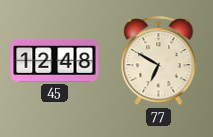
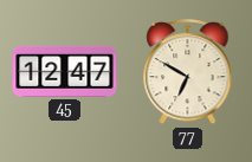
45: 12:48 -> 12:47
